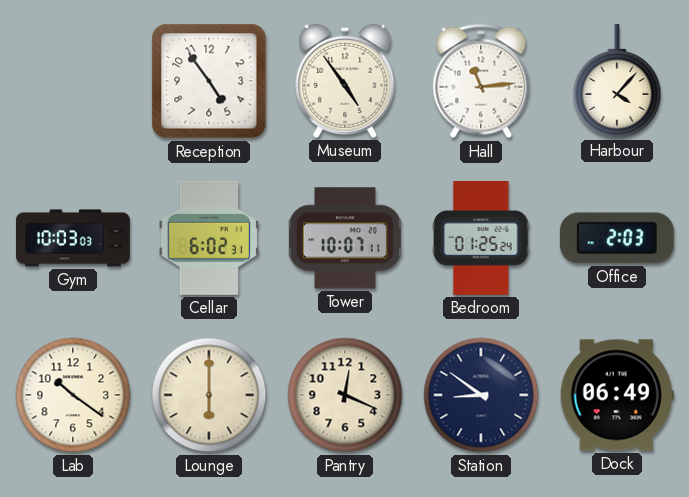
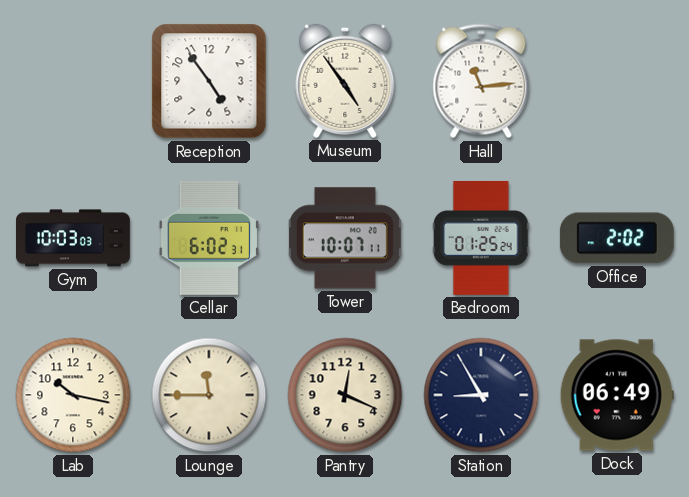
Harbour: 4:07 -> none
Office: 2:03 -> 2:02
Lab: 10:21 -> 10:17
Lounge: 6:00 -> 11:45
Station: 8:51 -> 8:55
